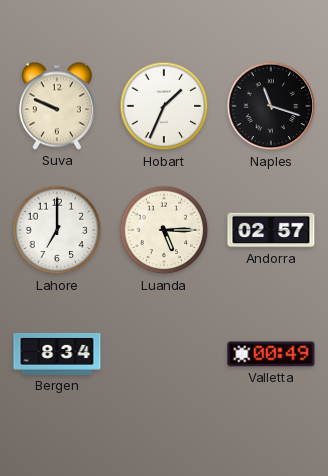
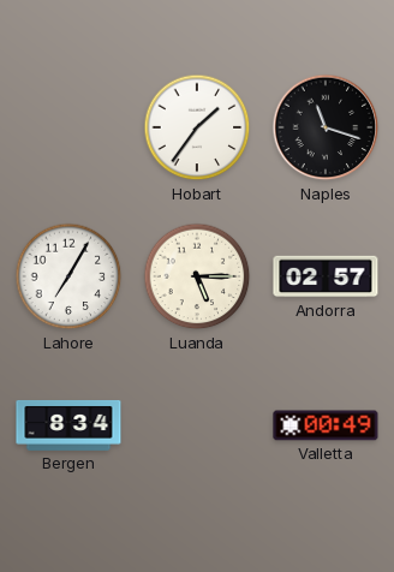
Suva: 9:49 -> none
Hobart: 1:34 -> 1:36
Lahore: 7:00 -> 7:05
